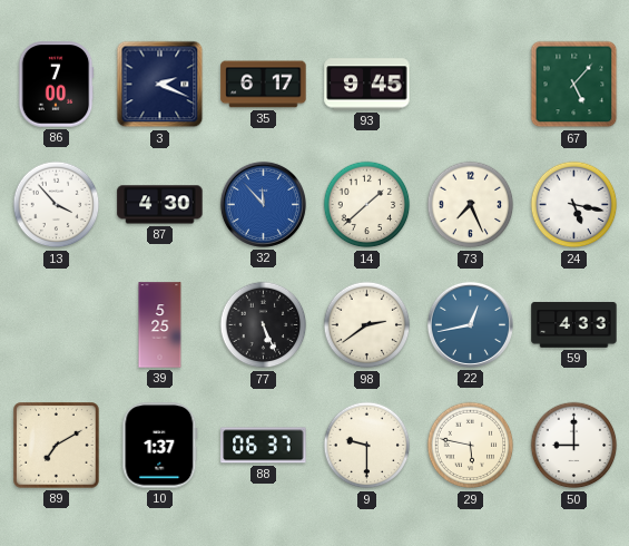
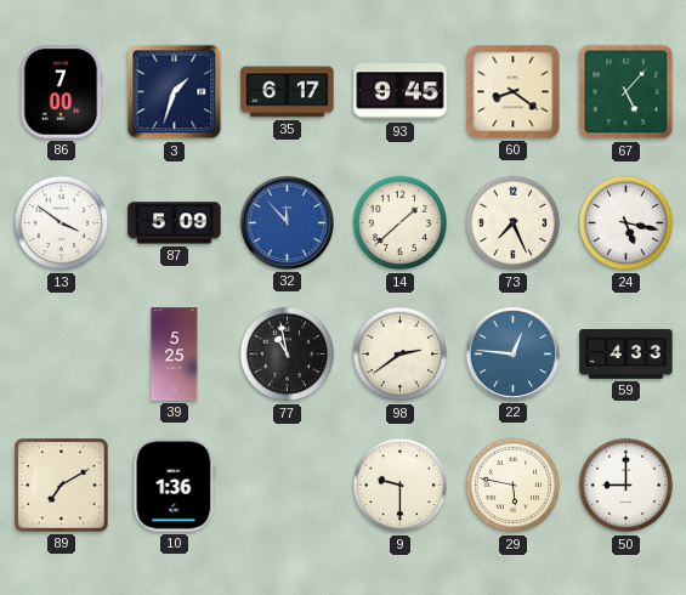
3: 2:19 -> 1:33
60: none -> 8:21
13: 3:53 -> 3:51
87: 4:30 -> 5:09
77: 5:26 -> 10:58
22: 12:43 -> 12:46
10: 1:37 -> 1:36
88: 06:37 -> none
